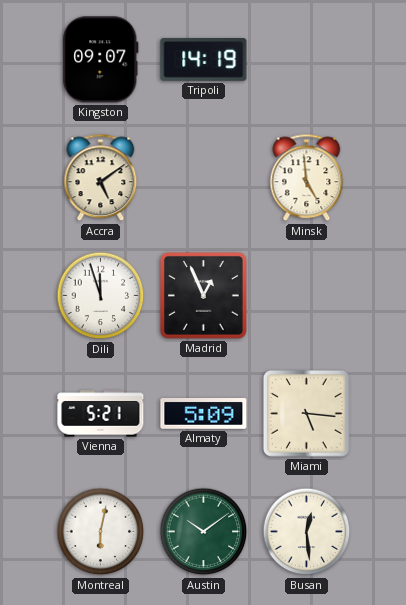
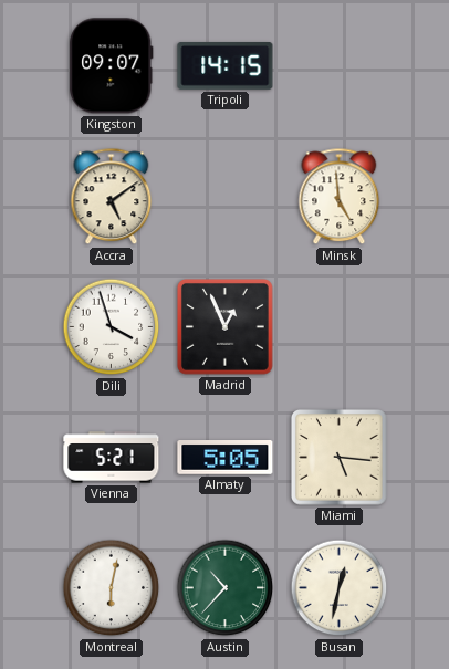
Tripoli: 14:19 -> 14:15
Dili: 11:57 -> 3:57
Almaty: 5:09 -> 5:05
Austin: 10:09 -> 10:37
Busan: 12:29 -> 12:32
